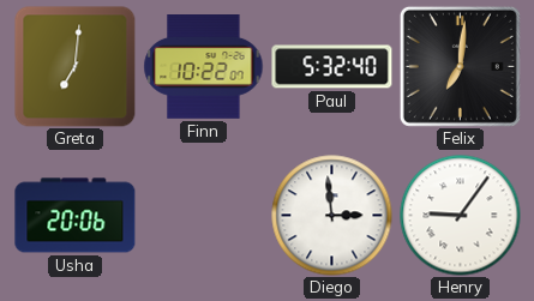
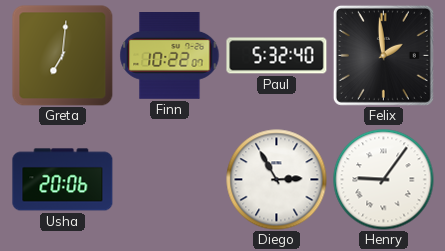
Felix: 7:01 -> 1:59
Diego: 2:59 -> 2:55
